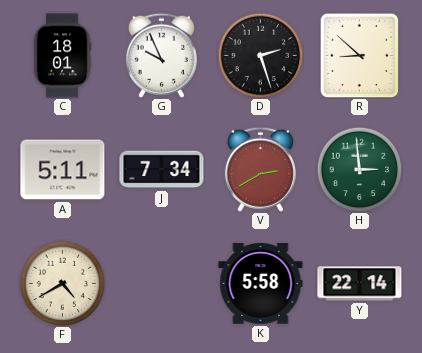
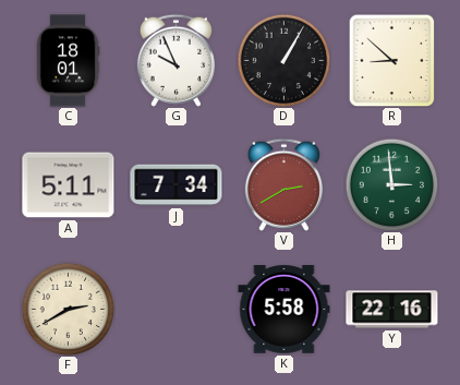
D: 2:27 -> 1:05
F: 4:40 -> 2:40
Y: 22:14 -> 22:16
